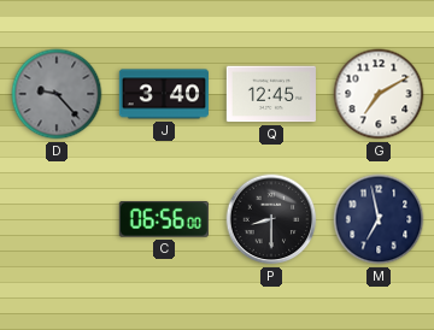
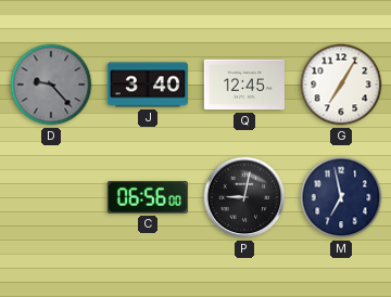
G: 7:10 -> 7:05
P: 8:30 -> 9:02
